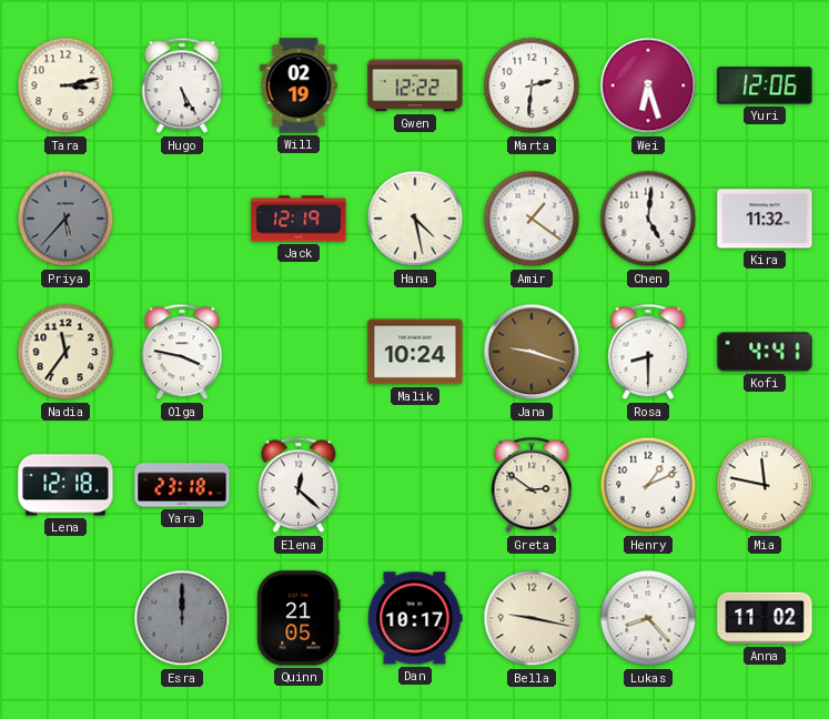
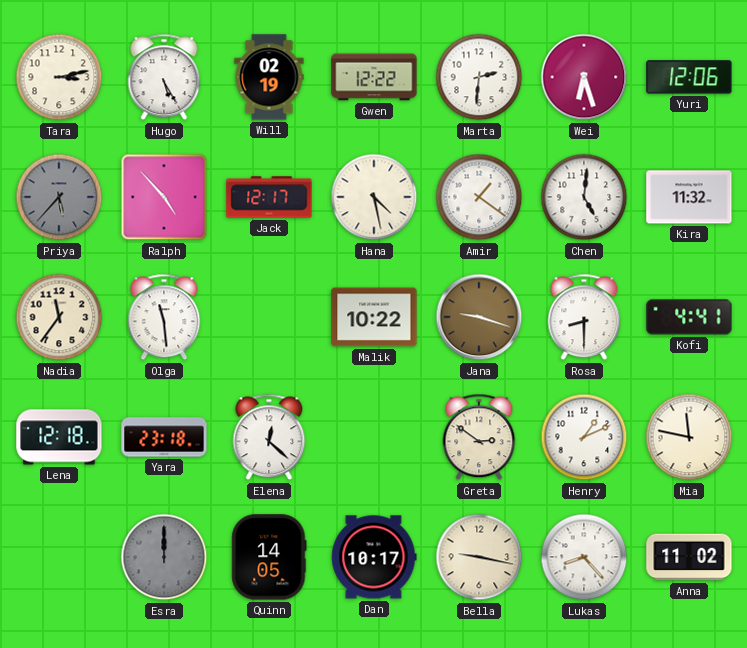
Ralph: none -> 4:53
Jack: 12:19 -> 12:17
Olga: 3:47 -> 11:29
Malik: 10:24 -> 10:22
Quinn: 21:05 -> 14:05
